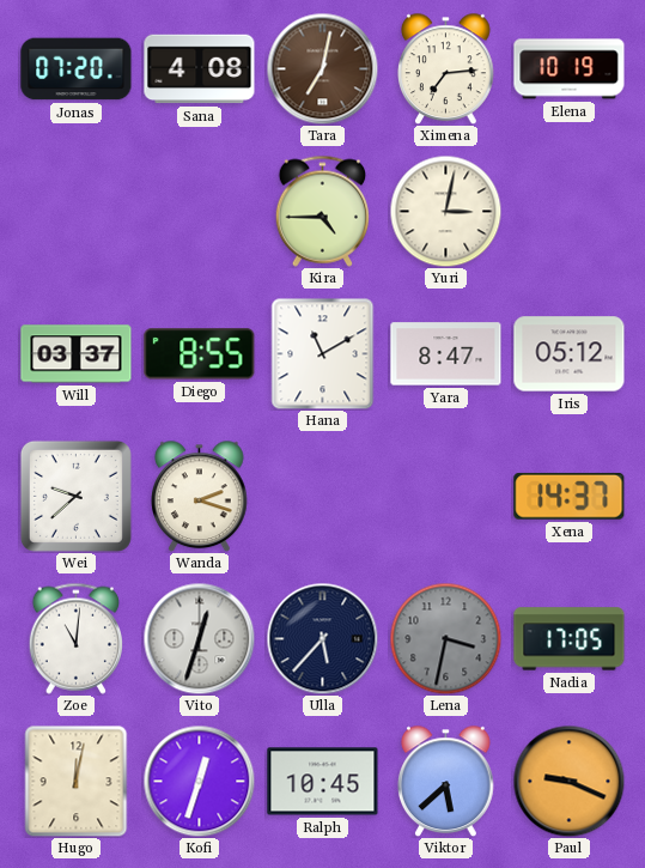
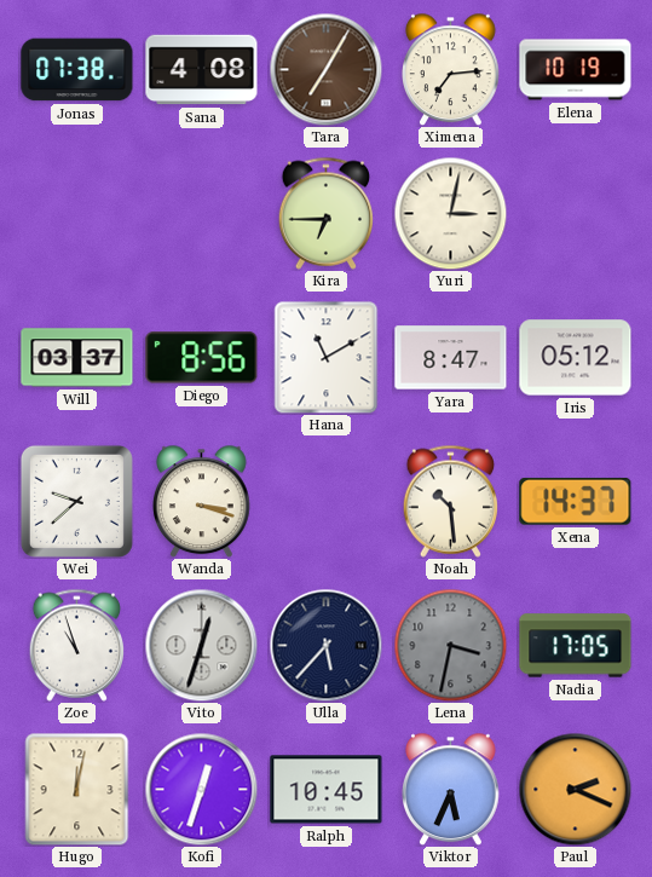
Jonas: 07:20 -> 07:38
Tara: 7:02 -> 7:05
Kira: 4:45 -> 6:45
Diego: 8:55 -> 8:56
Wanda: 2:18 -> 3:18
Noah: none -> 10:29
Zoe: 11:01 -> 10:57
Viktor: 5:38 -> 5:34
Paul: 9:19 -> 2:19
